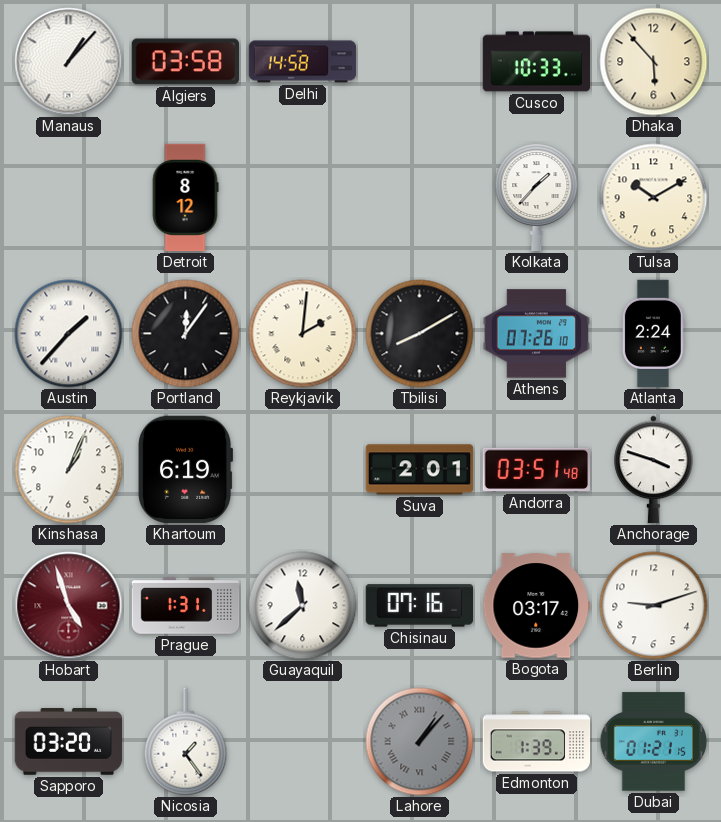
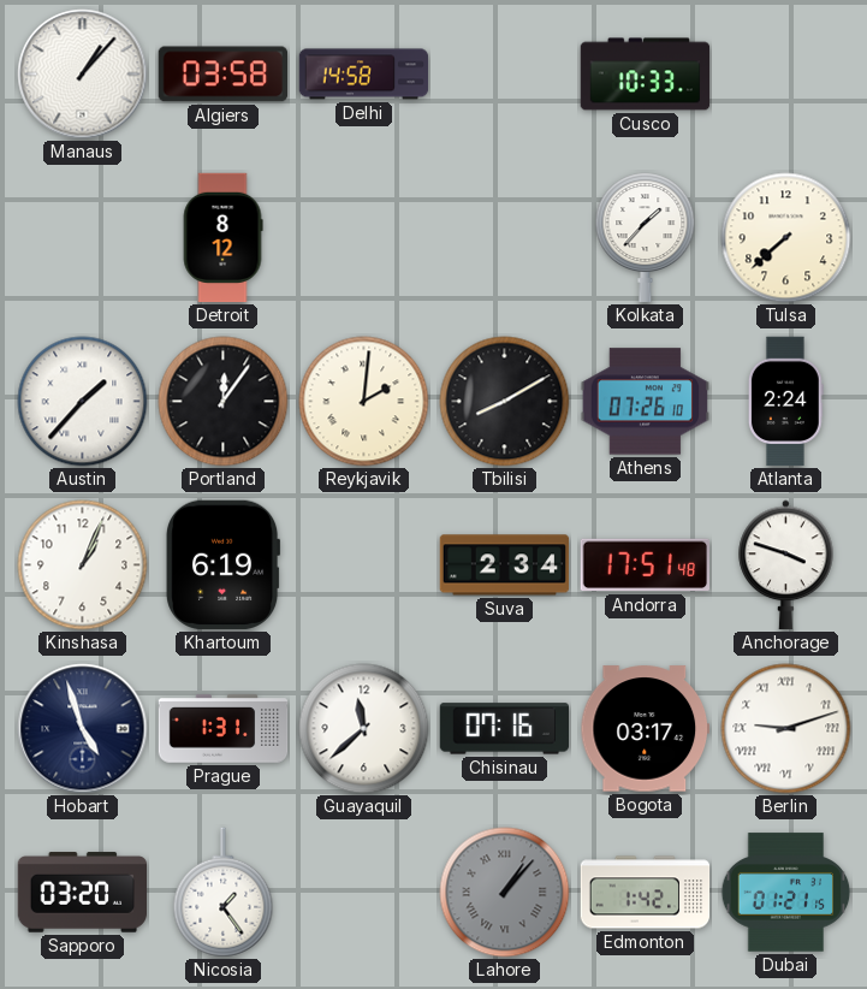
Dhaka: 5:53 -> none
Tulsa: 10:10 -> 7:38
Suva: 2:01 -> 2:34
Andorra: 03:51 -> 17:51
Hobart dial: burgundy -> navy
Berlin numerals: Arabic -> Roman
Edmonton: 1:39 -> 1:42
